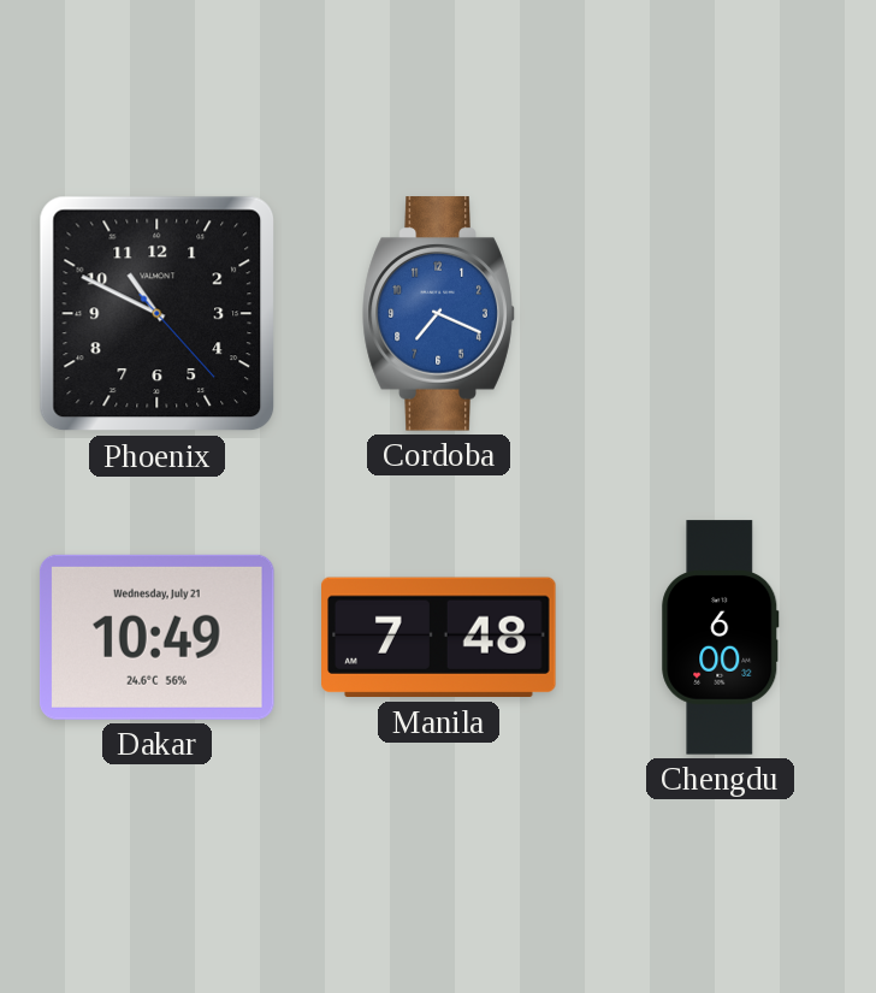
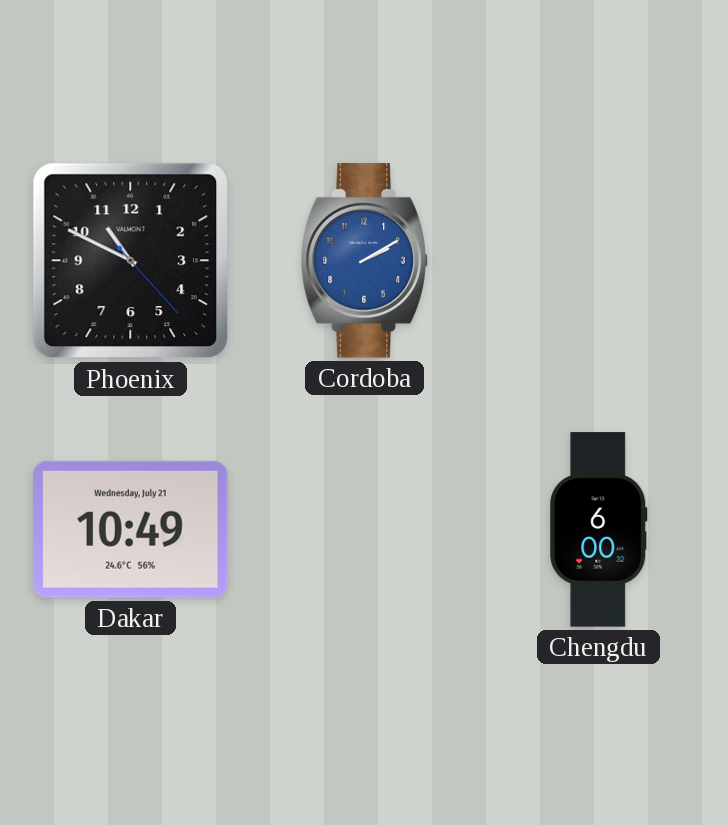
Cordoba: 7:19 -> 2:10
Manila: 7:48 -> none
